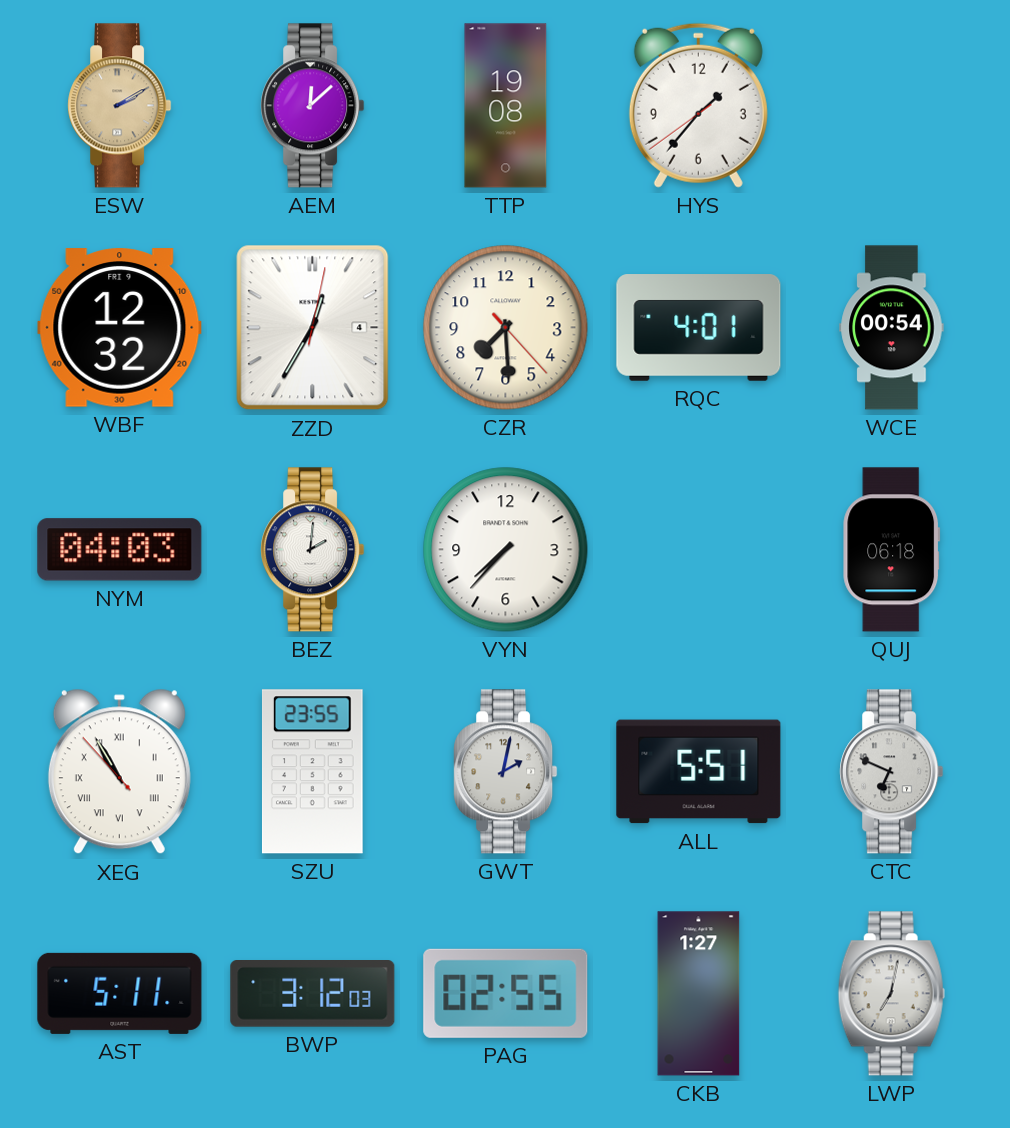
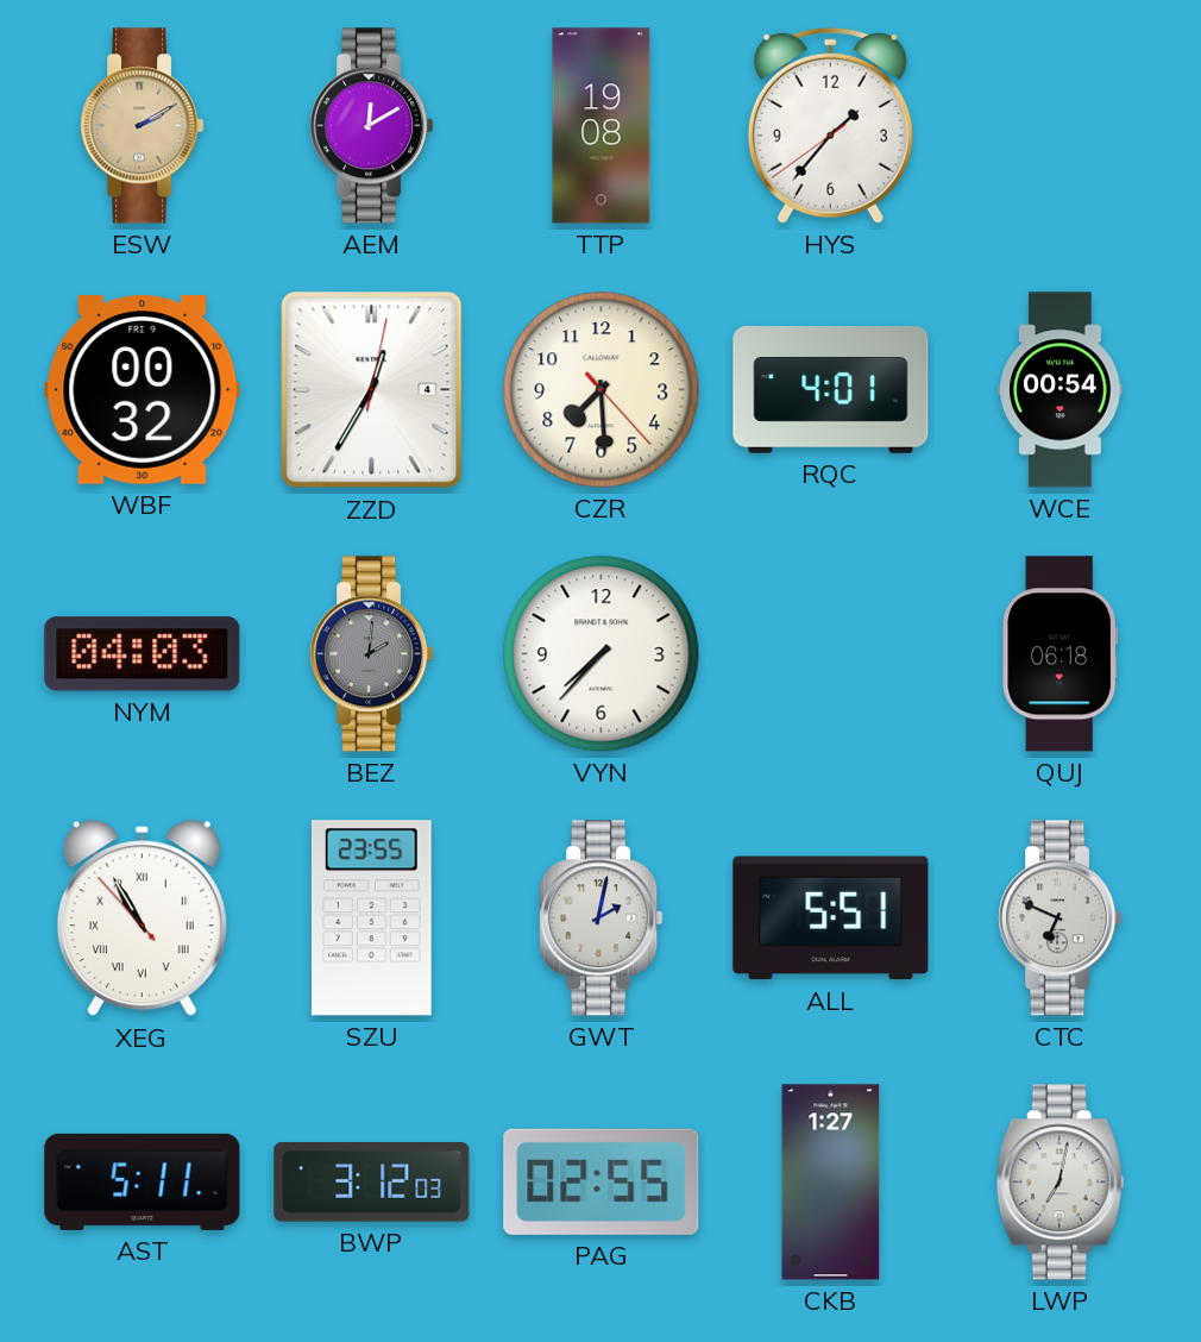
AEM: 12:08 -> 12:10
WBF: 12:32 -> 00:32
BEZ dial: white -> grey
